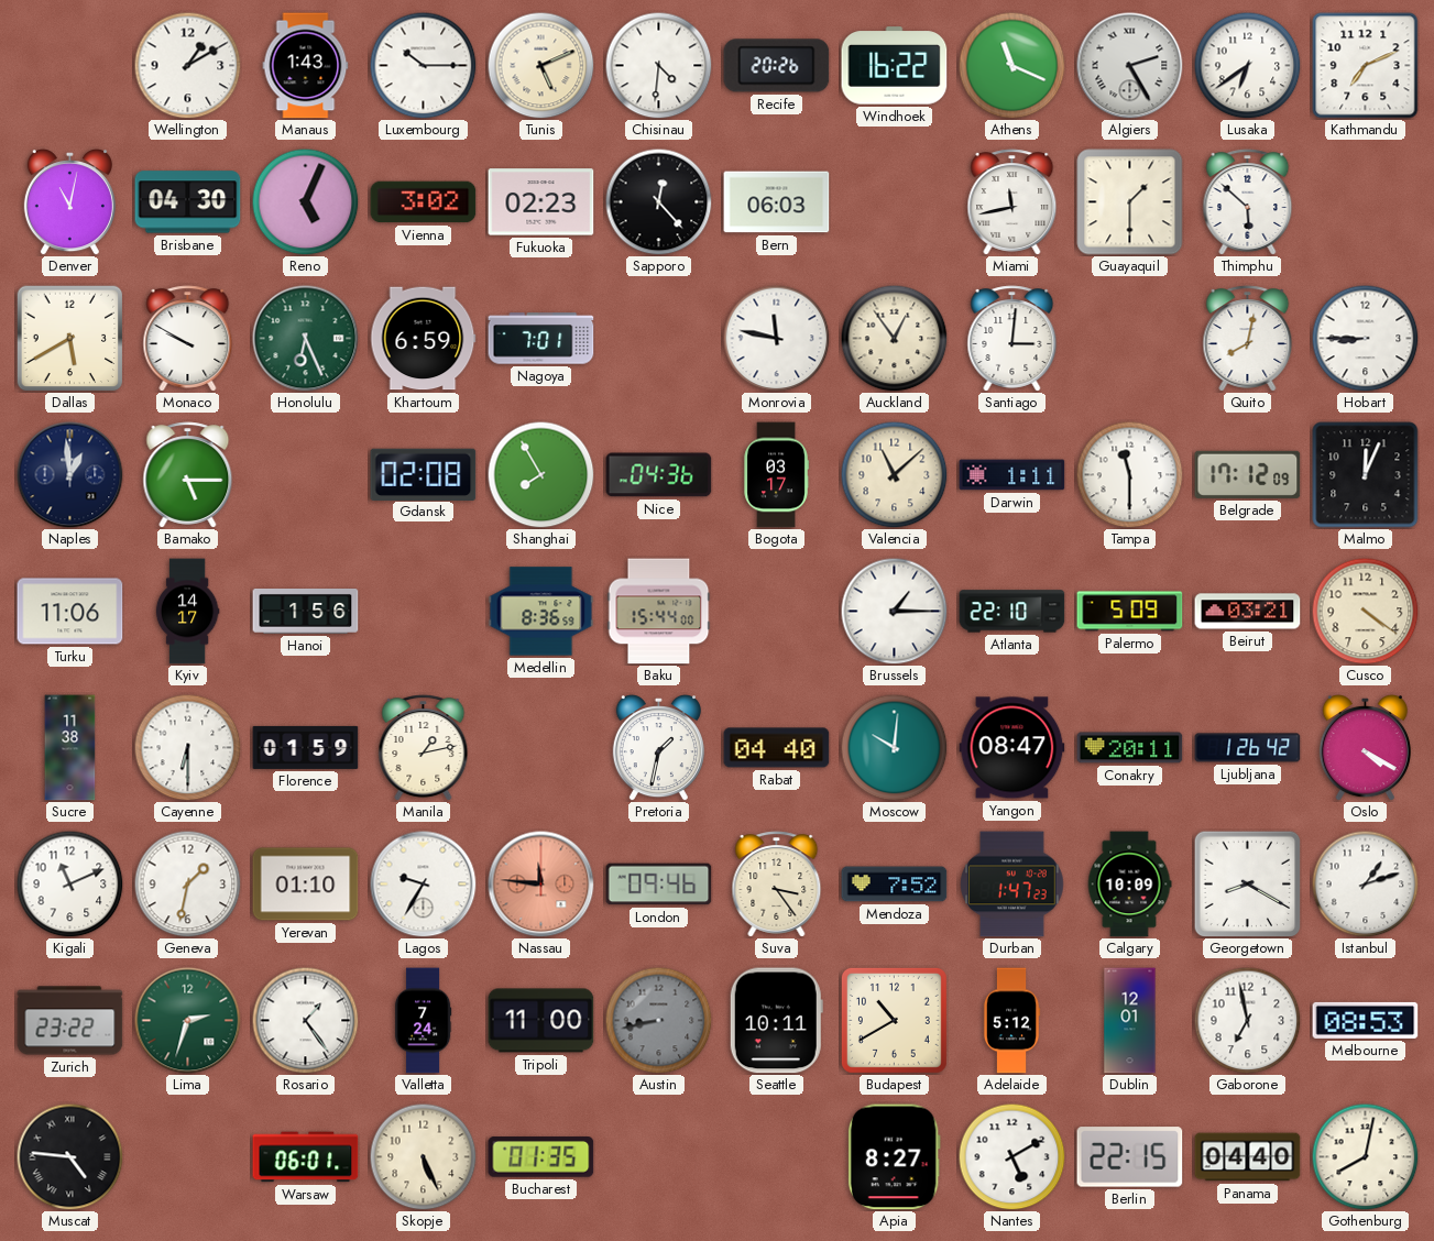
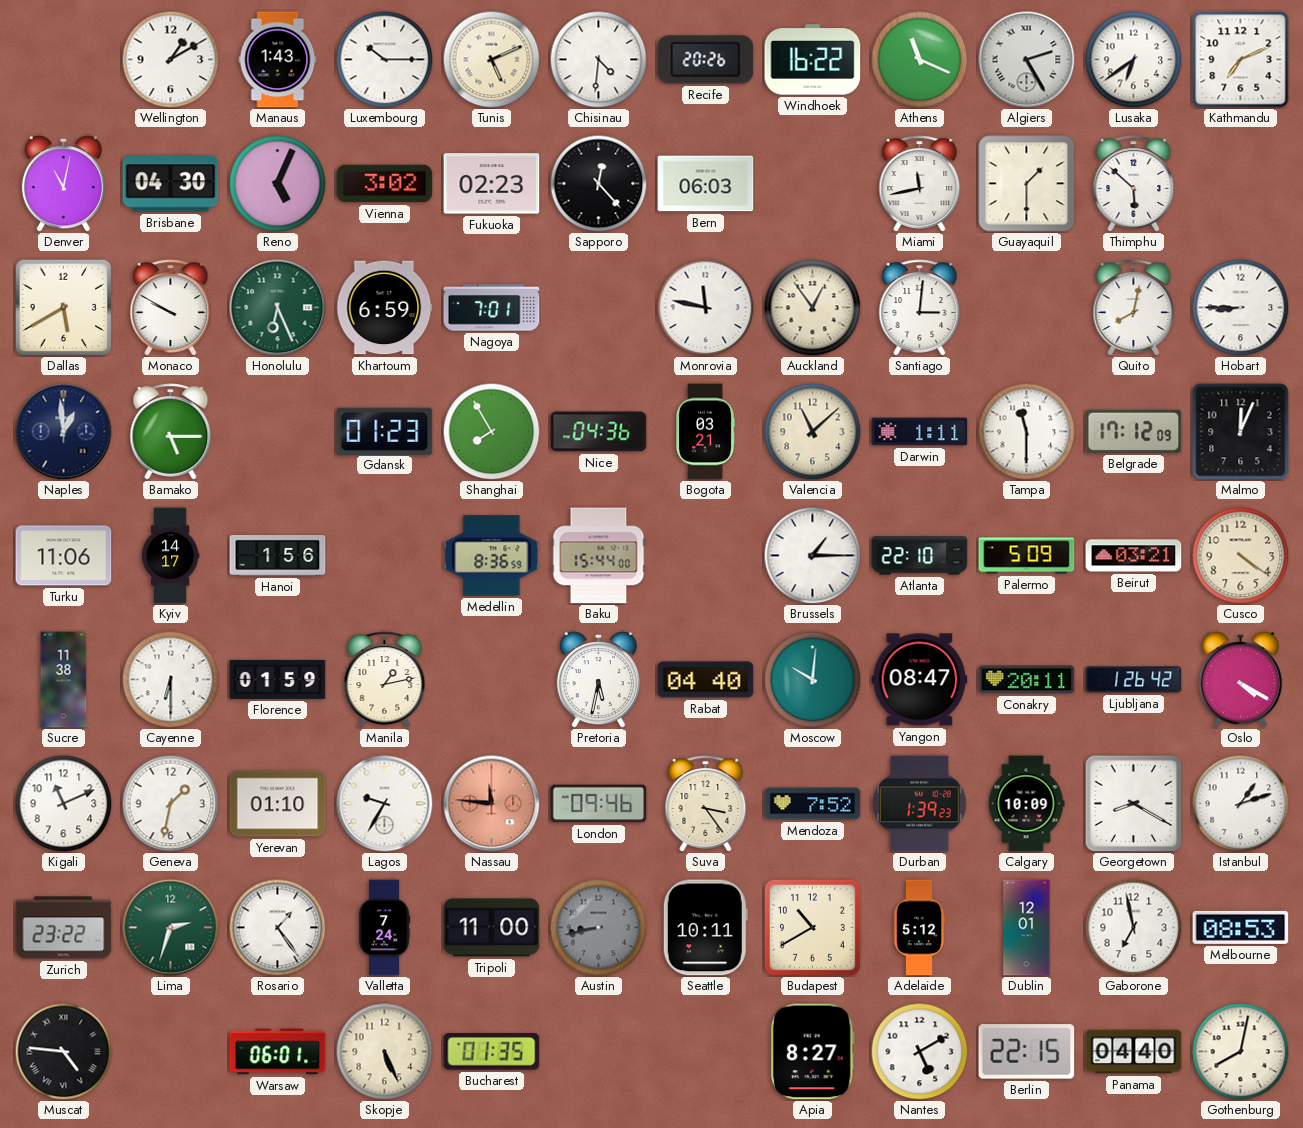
Gdansk: 02:08 -> 01:23
Bogota: 03:17 -> 03:21
Pretoria: 1:32 -> 5:32
Durban: 1:47 -> 1:39
